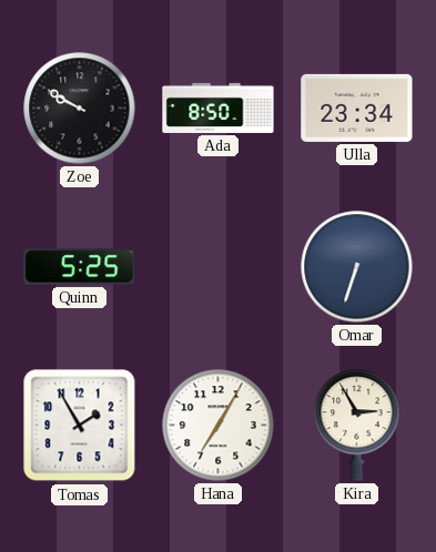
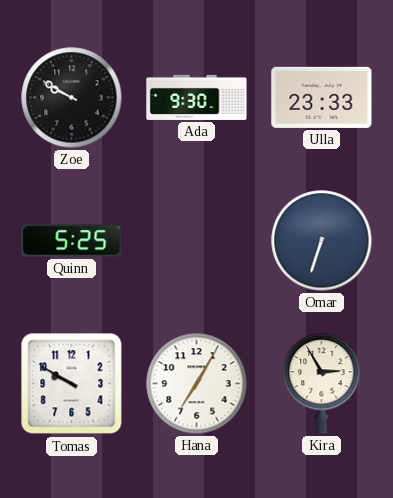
Ada: 8:50 -> 9:30
Ulla: 23:34 -> 23:33
Tomas: 1:55 -> 9:50
